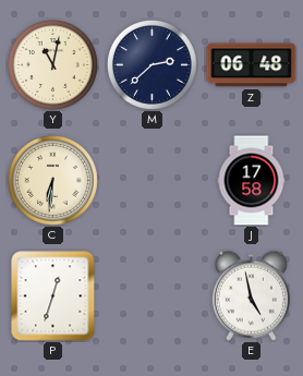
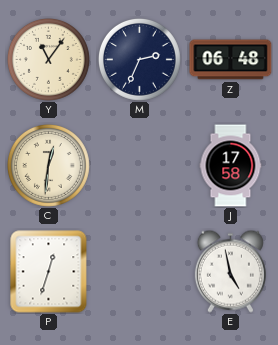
Y: 11:02 -> 11:06
M: 2:38 -> 2:34
C: 6:31 -> 12:31
